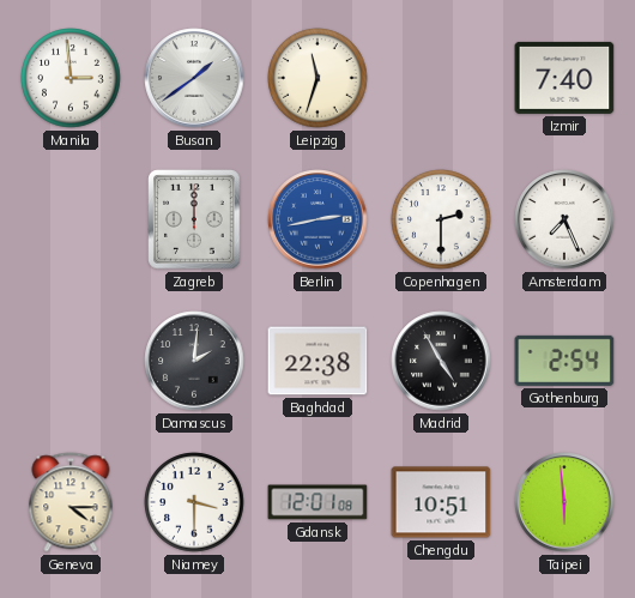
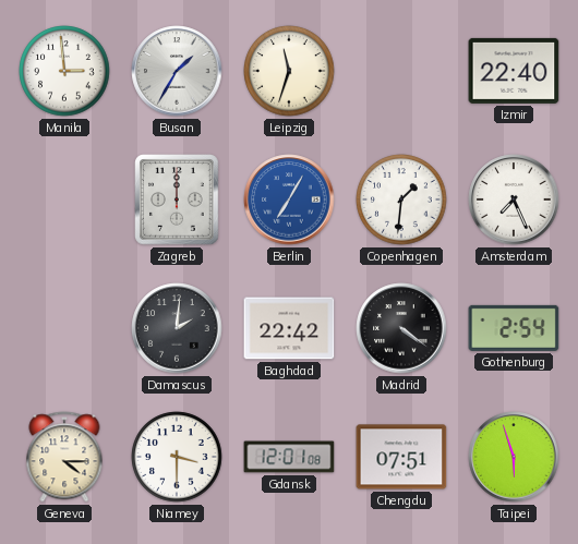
Busan: 1:39 -> 1:35
Izmir: 7:40 -> 22:40
Berlin: 2:43 -> 7:05
Copenhagen: 2:30 -> 1:31
Baghdad: 22:38 -> 22:42
Madrid: 4:55 -> 4:21
Chengdu: 10:51 -> 07:51
Taipei: 5:59 -> 5:57
